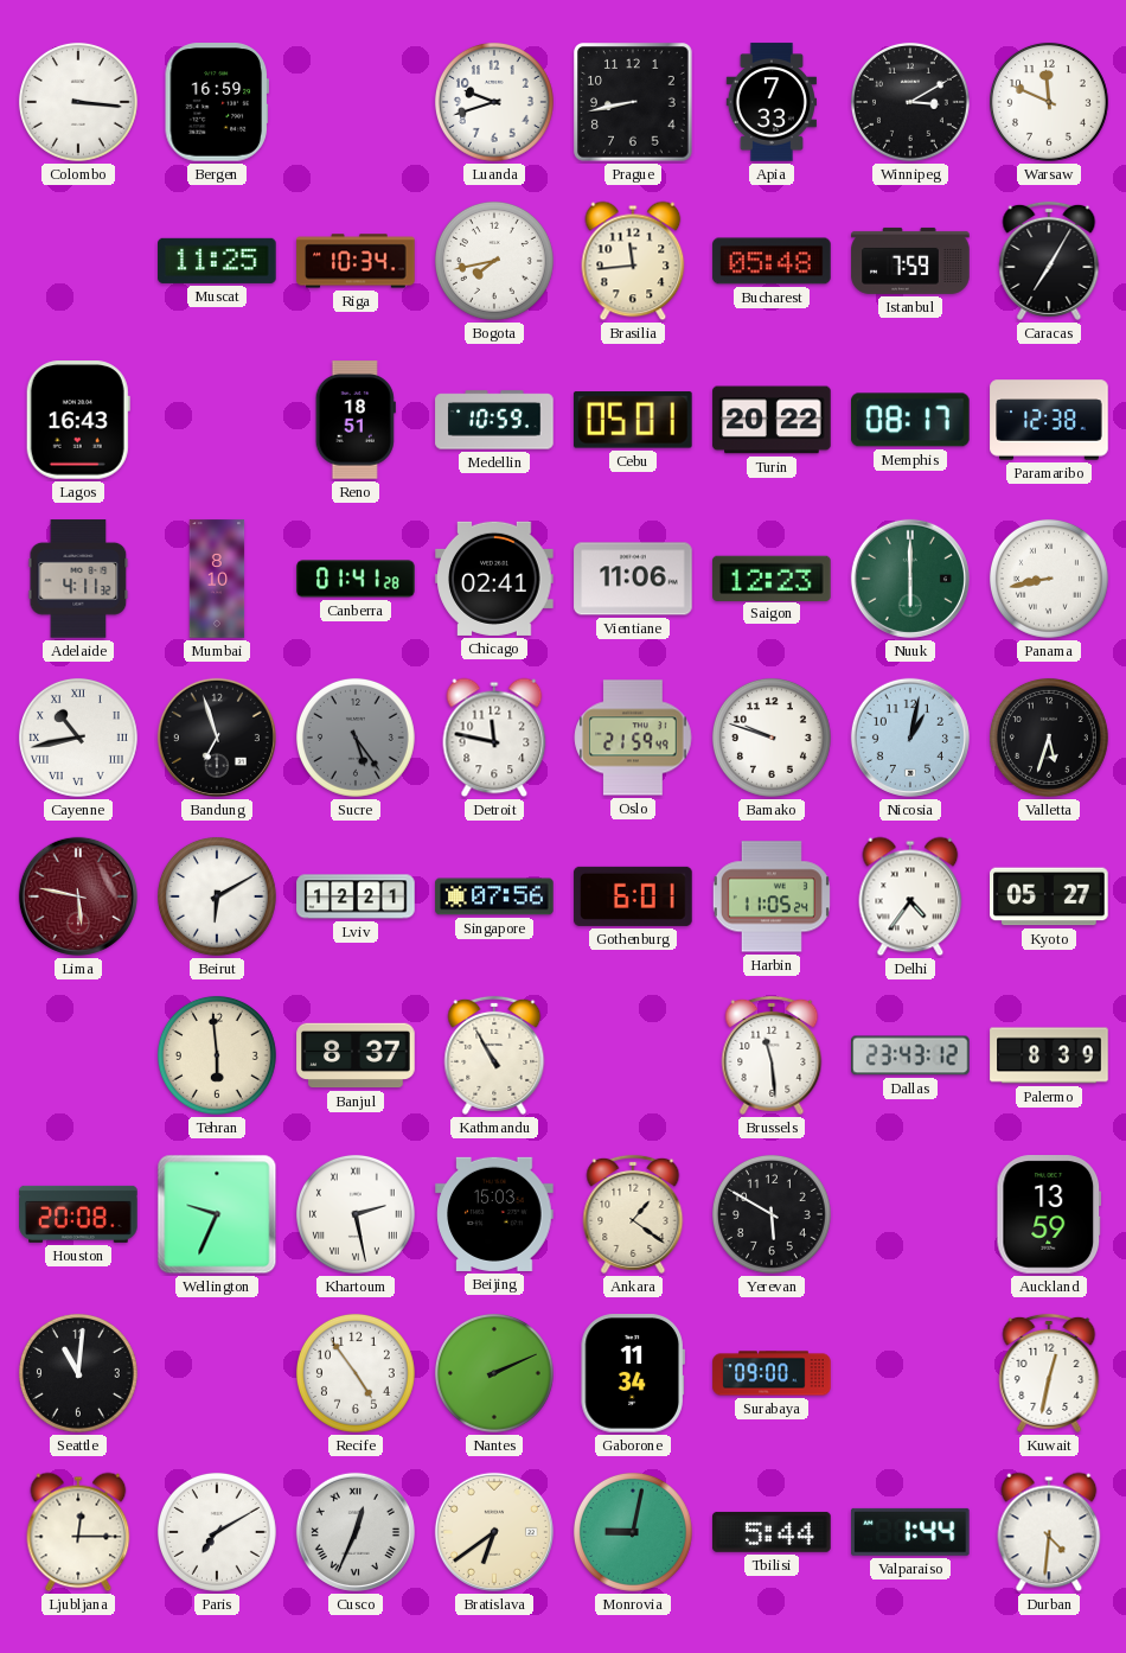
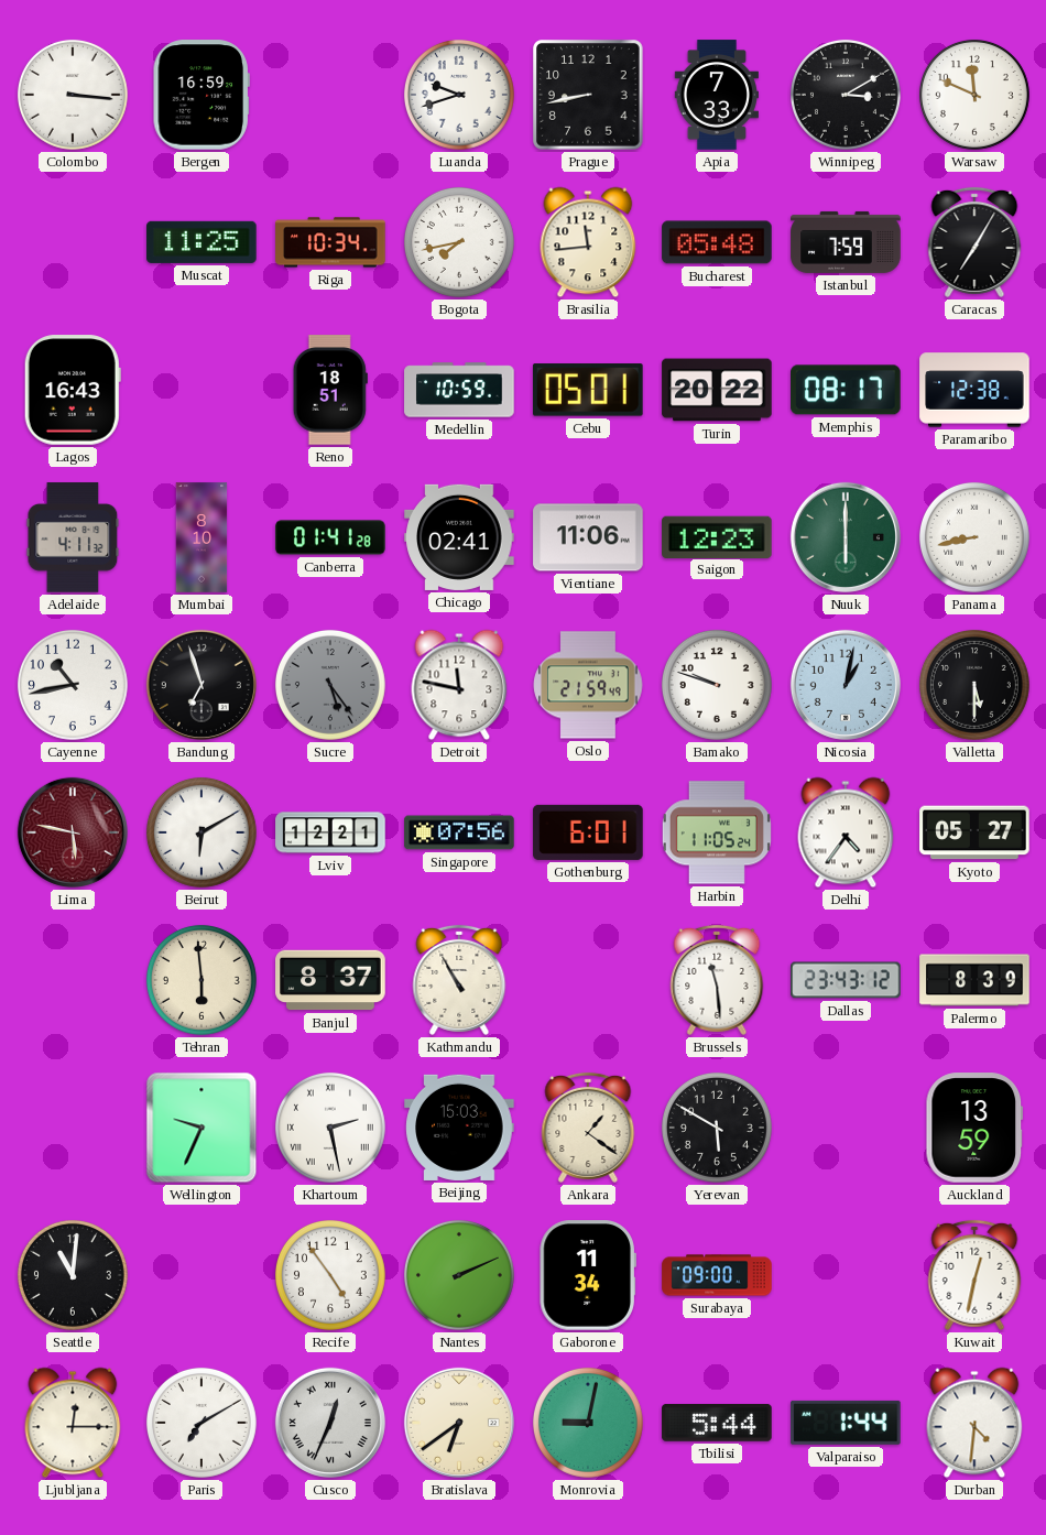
Cayenne numerals: Roman -> Arabic
Valletta: 5:33 -> 5:30
Houston: 20:08 -> none
